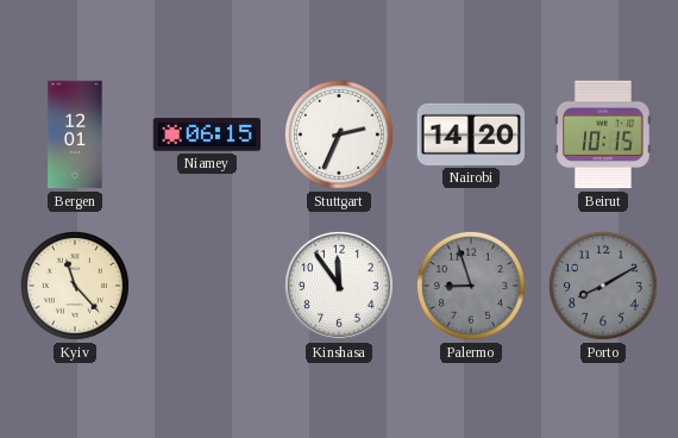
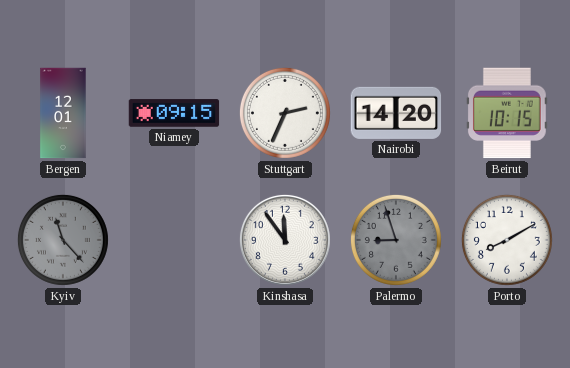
Niamey: 06:15 -> 09:15
Kyiv dial: cream -> grey
Porto dial: grey -> white
